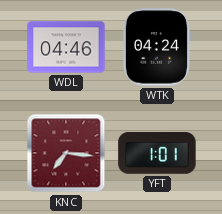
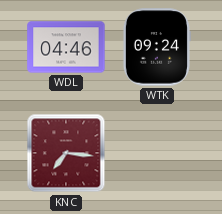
WTK: 04:24 -> 09:24
YFT: 1:01 -> none
